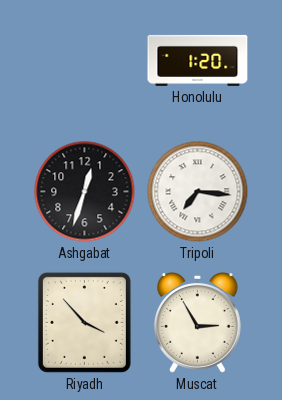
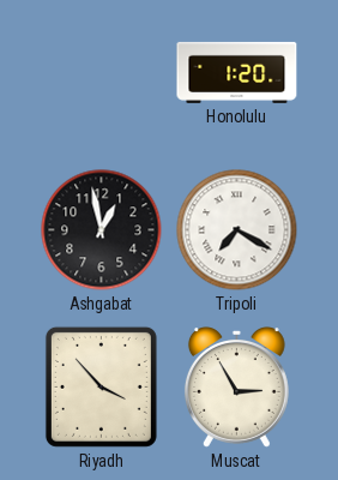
Ashgabat: 12:33 -> 12:58
Tripoli: 7:16 -> 7:20
